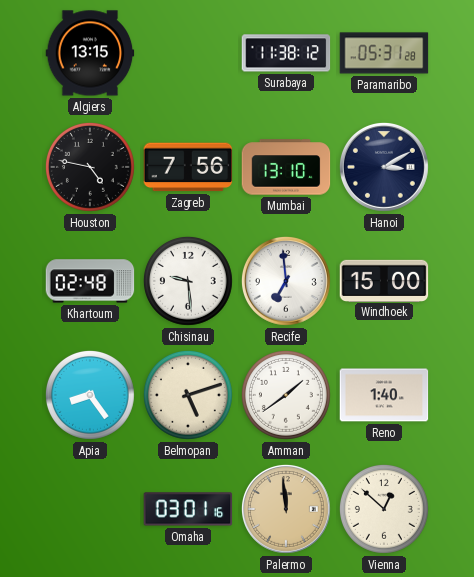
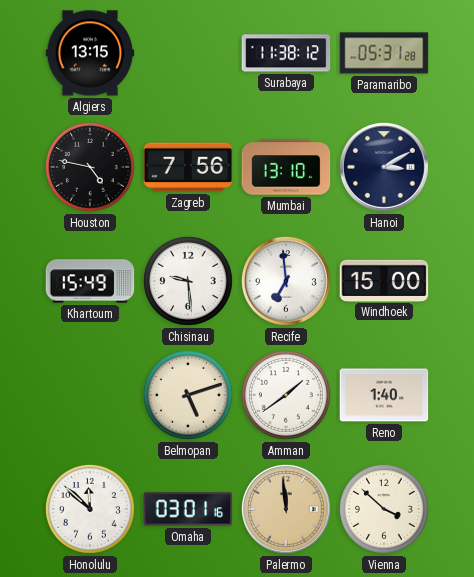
Khartoum: 02:48 -> 15:49
Apia: 8:24 -> none
Honolulu: none -> 11:52
Vienna: 12:52 -> 3:52
